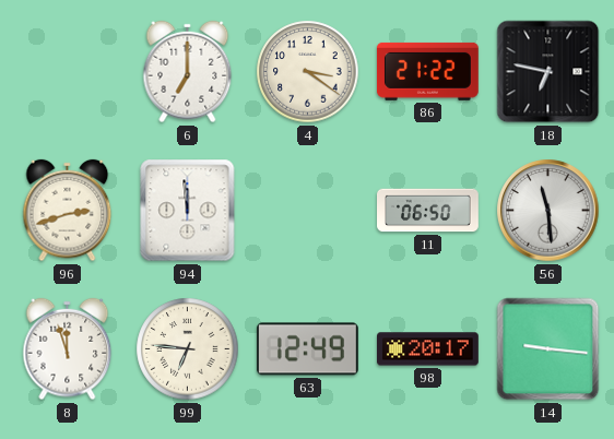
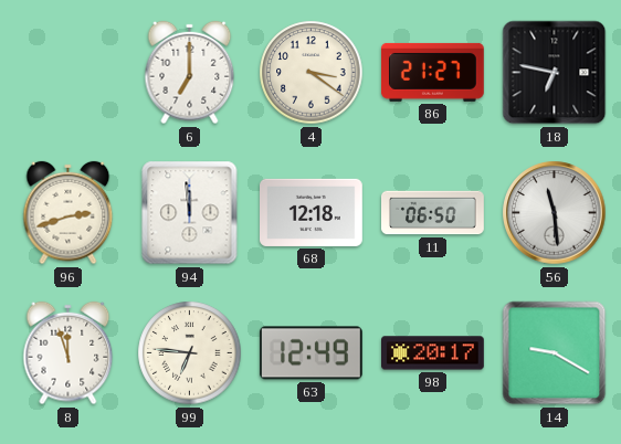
86: 21:22 -> 21:27
68: none -> 12:18
14: 9:16 -> 9:20
